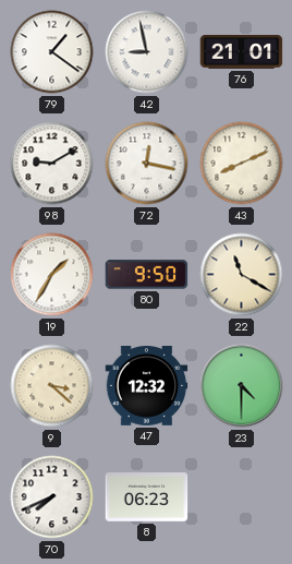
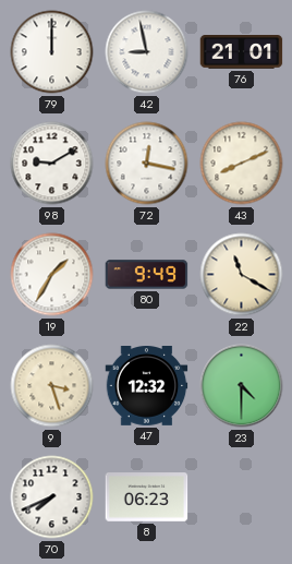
79: 1:21 -> 12:00
80: 9:50 -> 9:49
9: 3:22 -> 3:27
